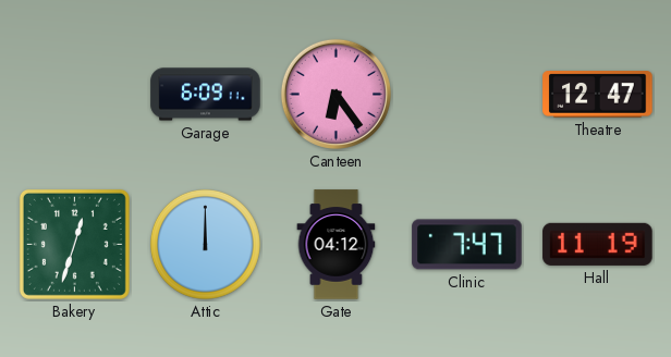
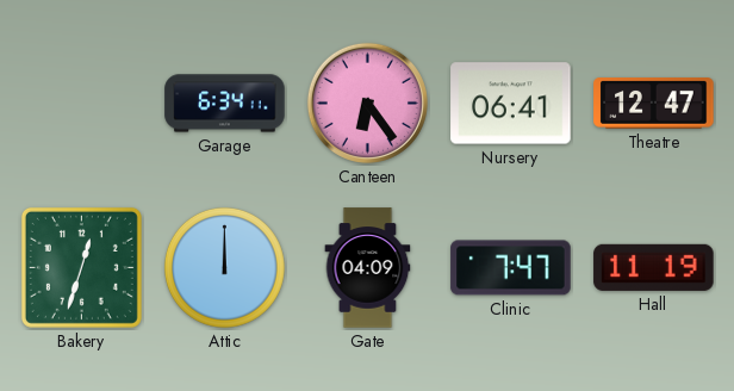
Garage: 6:09 -> 6:34
Nursery: none -> 06:41
Gate: 04:12 -> 04:09
